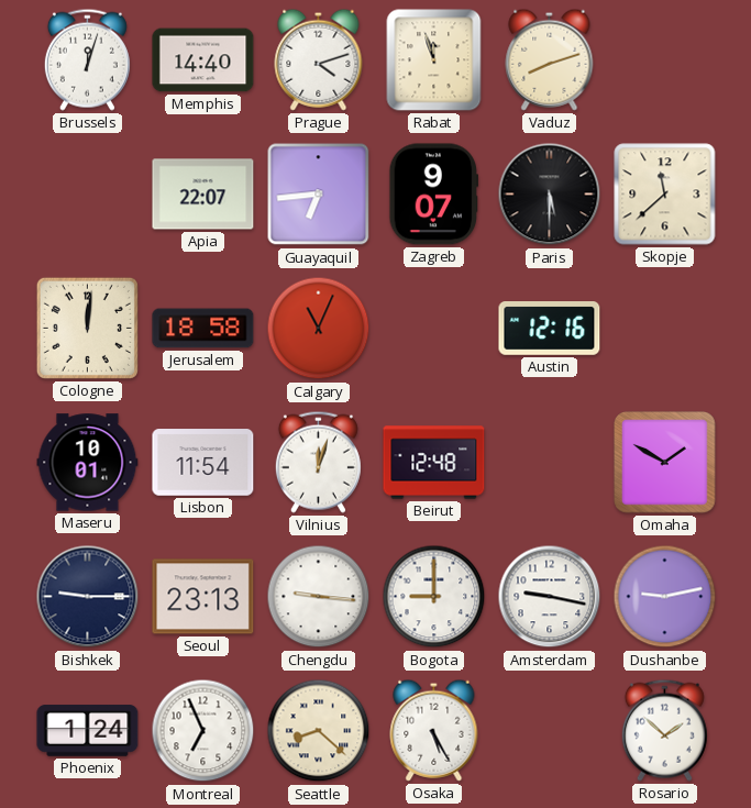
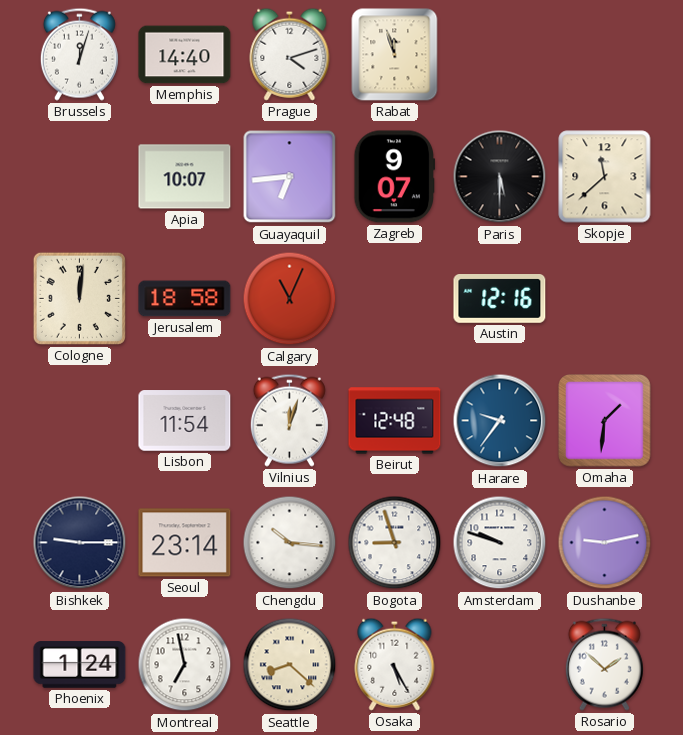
Vaduz: 8:12 -> none
Apia: 22:07 -> 10:07
Maseru: 10:01 -> none
Harare: none -> 9:36
Omaha: 1:50 -> 1:31
Seoul: 23:13 -> 23:14
Chengdu: 9:16 -> 10:16
Bogota: 9:00 -> 8:57
Amsterdam: 9:17 -> 9:48
Montreal: 6:56 -> 6:58
